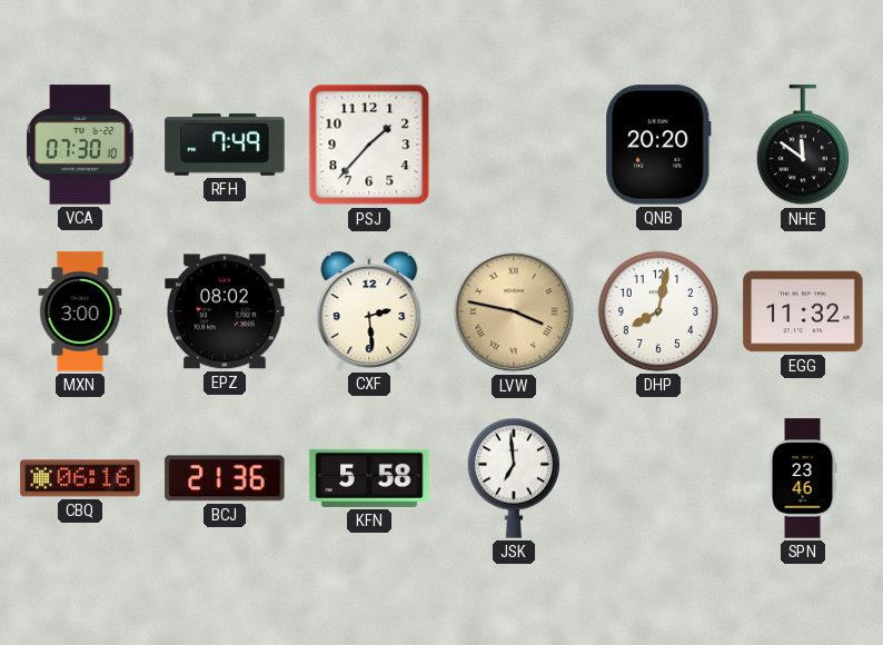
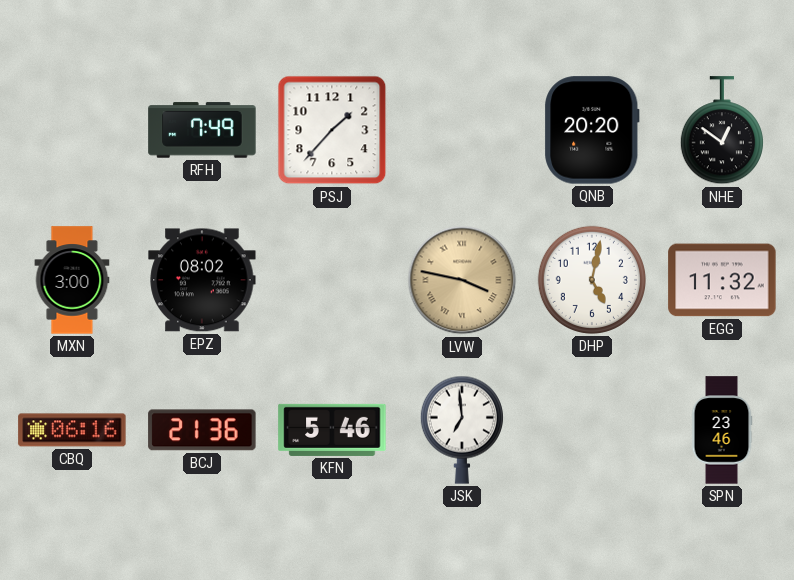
VCA: 07:30 -> none
NHE: 11:51 -> 12:51
CXF: 2:29 -> none
DHP: 8:02 -> 5:02
KFN: 5:58 -> 5:46
